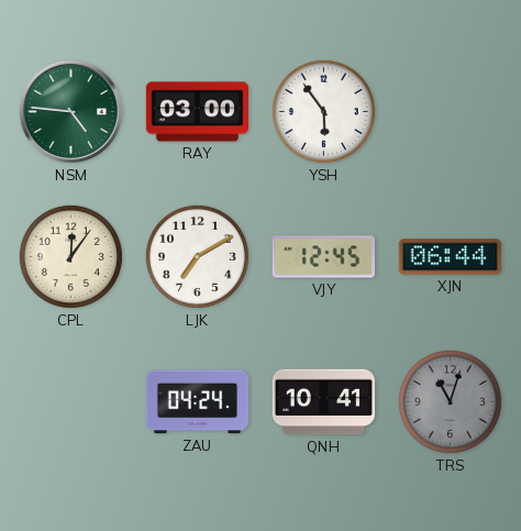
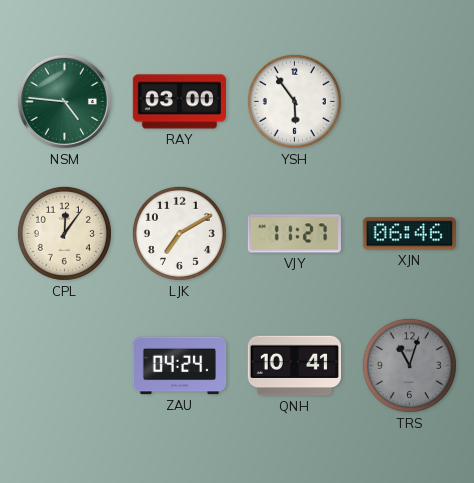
VJY: 12:45 -> 11:27
XJN: 06:44 -> 06:46
